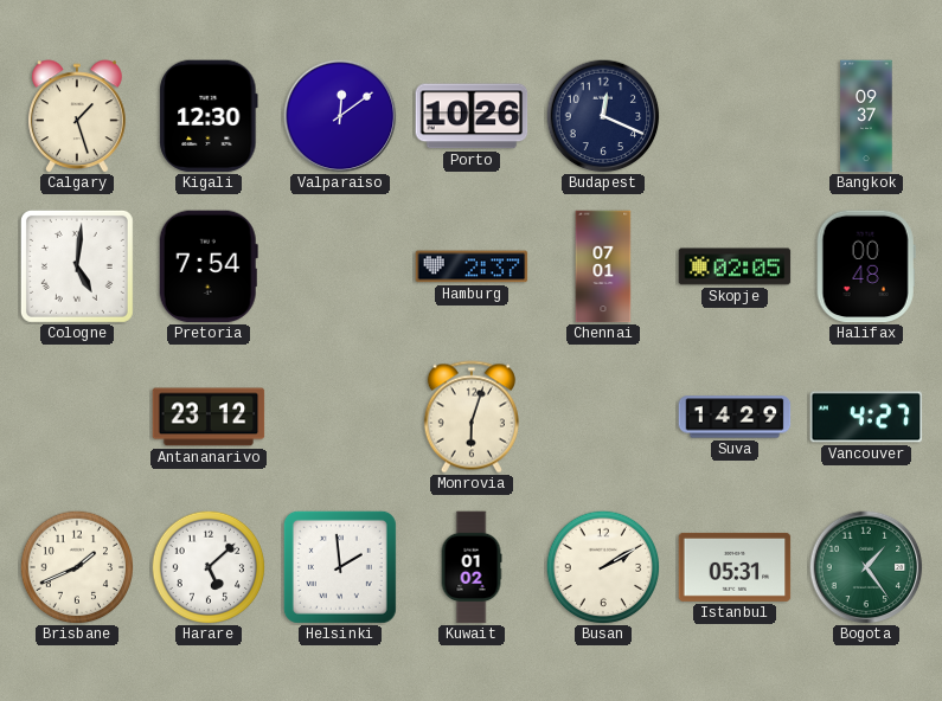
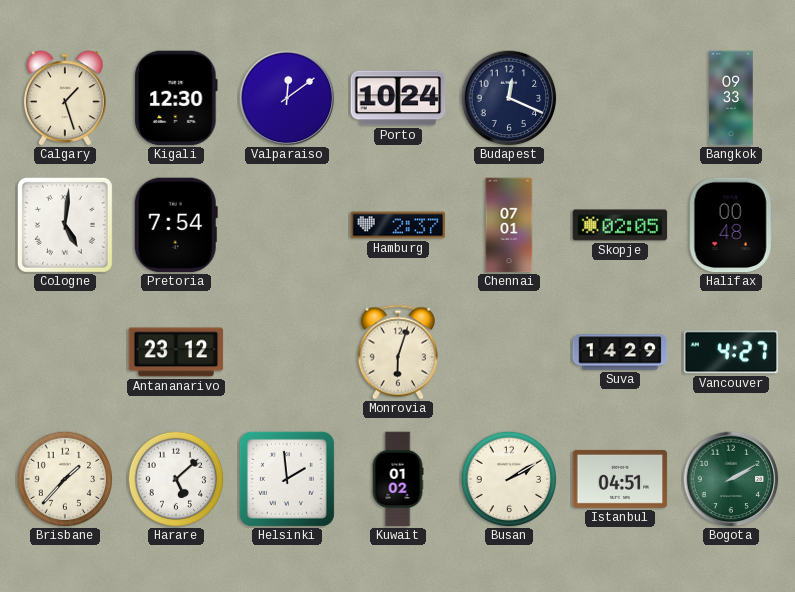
Porto: 10:26 -> 10:24
Bangkok: 09:37 -> 09:33
Brisbane: 1:41 -> 1:37
Istanbul: 05:31 -> 04:51
Bogota: 1:24 -> 2:10
